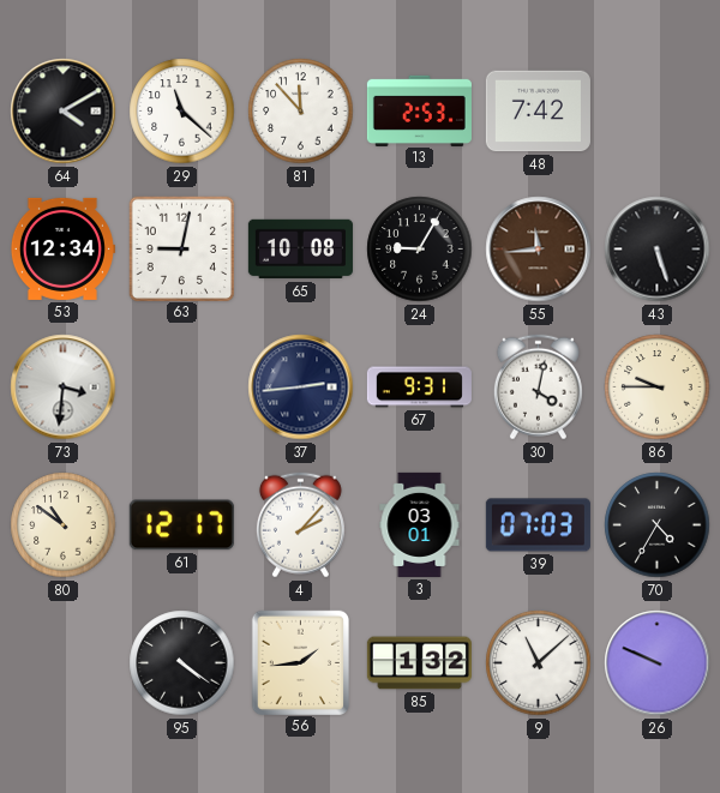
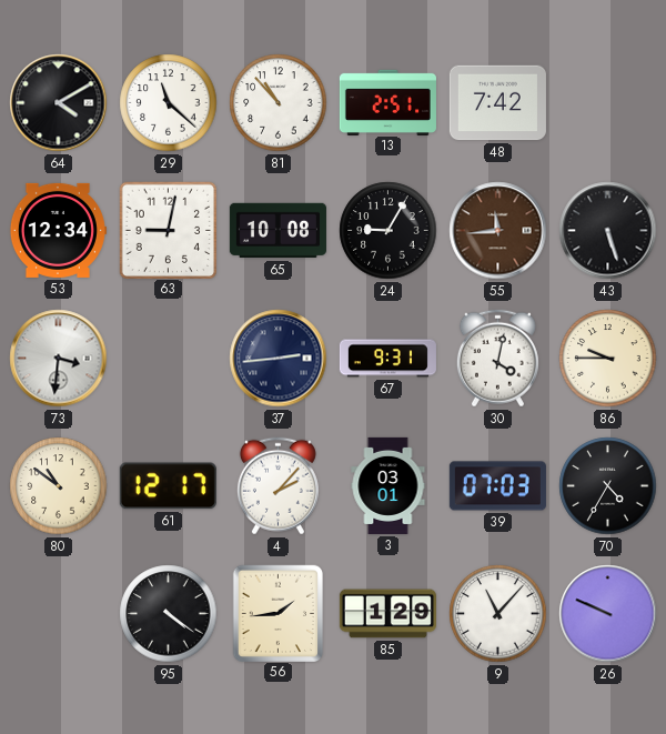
81: 11:53 -> 10:53
13: 2:53 -> 2:51
85: 1:32 -> 1:29
9: 11:08 -> 11:07
